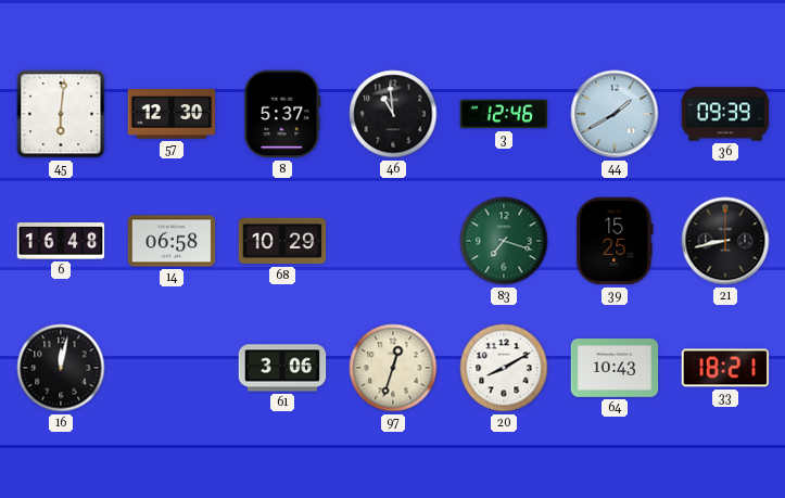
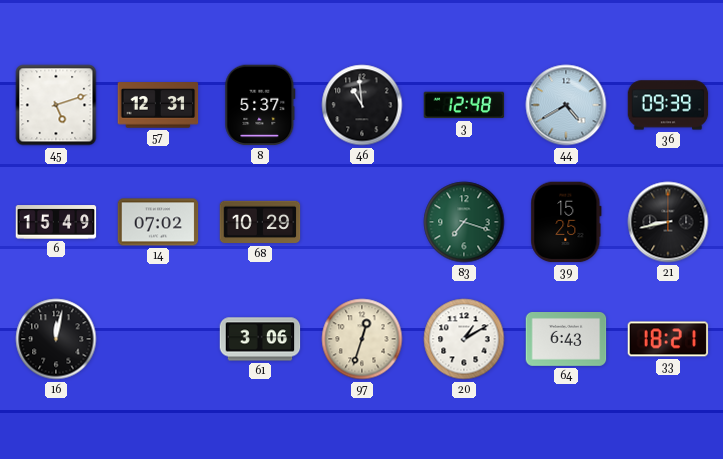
45: 6:01 -> 5:12
57: 12:30 -> 12:31
3: 12:46 -> 12:48
44: 1:40 -> 4:40
6: 16:48 -> 15:49
14: 06:58 -> 07:02
20: 8:10 -> 1:10
64: 10:43 -> 6:43
